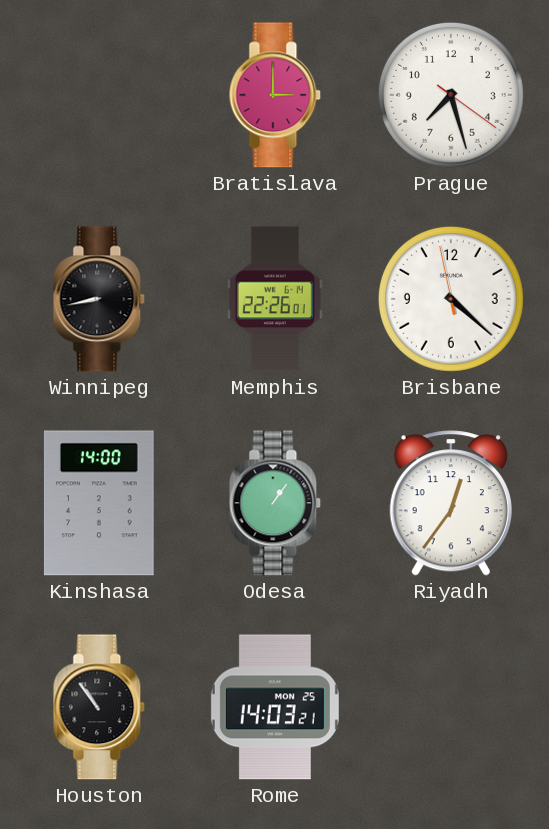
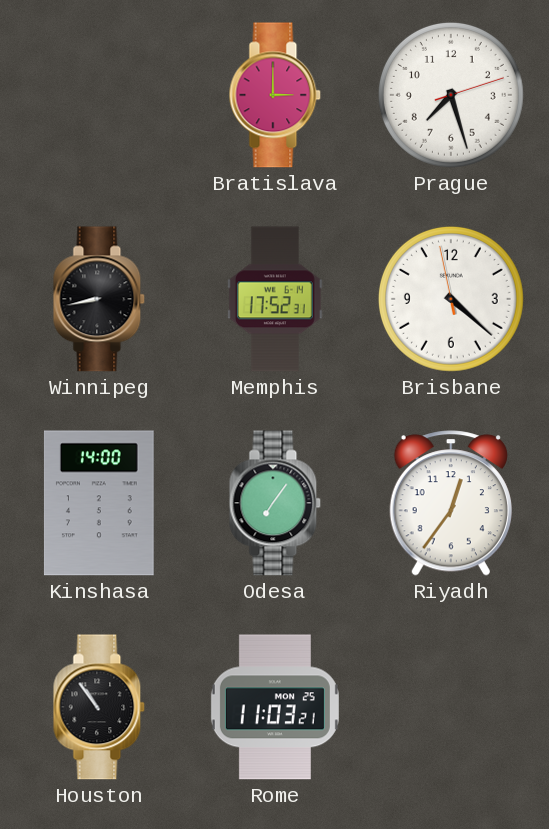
Prague: 7:27:21 -> 7:27:12
Memphis: 22:26 -> 17:52
Odesa: 1:06 -> 7:06
Rome: 14:03 -> 11:03
